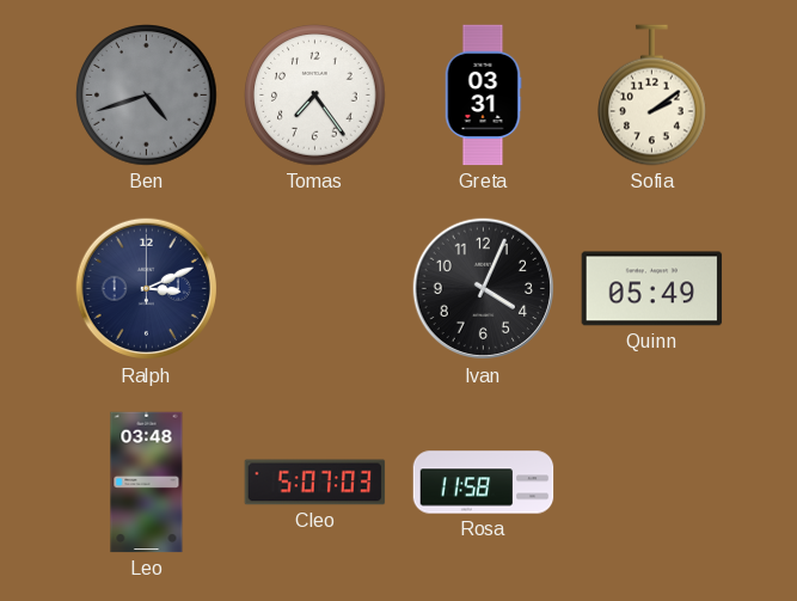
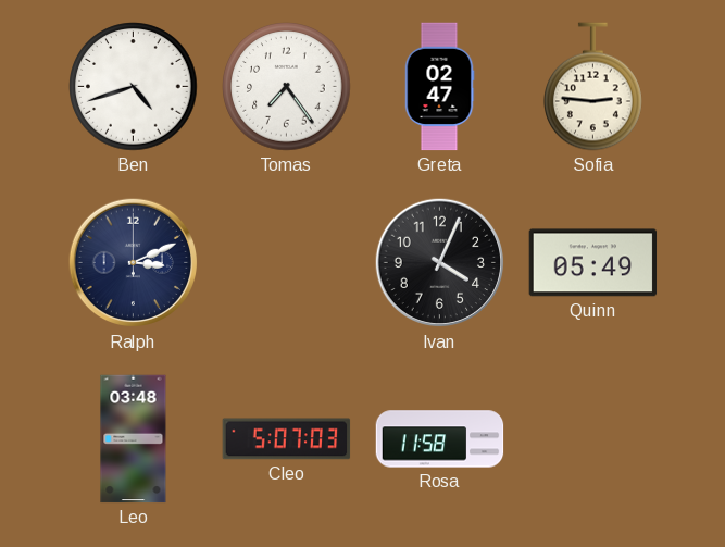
Ben dial: grey -> white
Greta: 03:31 -> 02:47
Sofia: 2:09 -> 2:46
